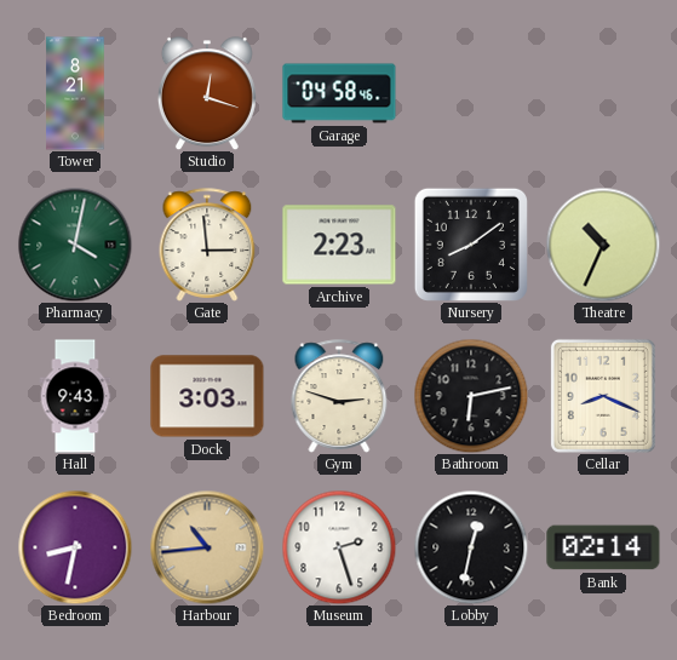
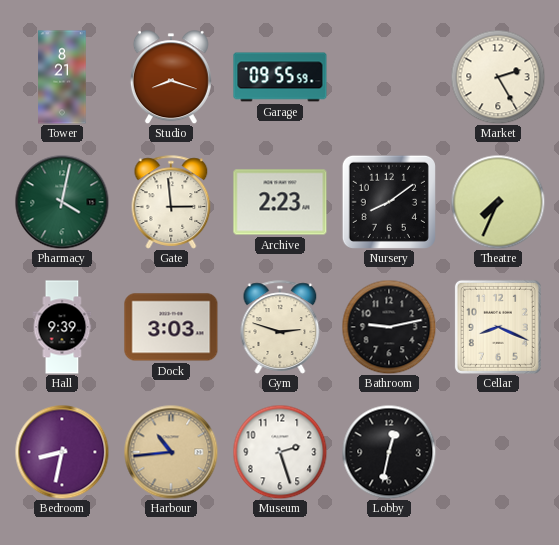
Studio: 12:18 -> 8:18
Garage: 04:58 -> 09:55
Market: none -> 2:25
Theatre: 10:34 -> 7:34
Hall: 9:43 -> 9:39
Bathroom: 6:13 -> 9:13
Bank: 02:14 -> none
